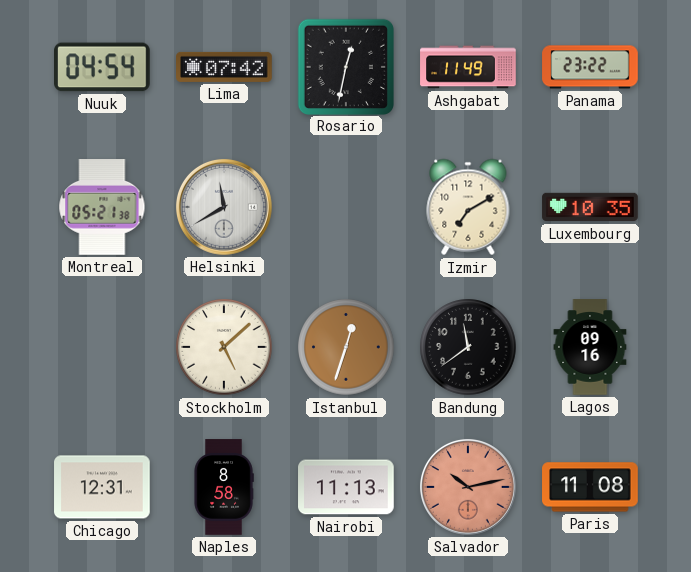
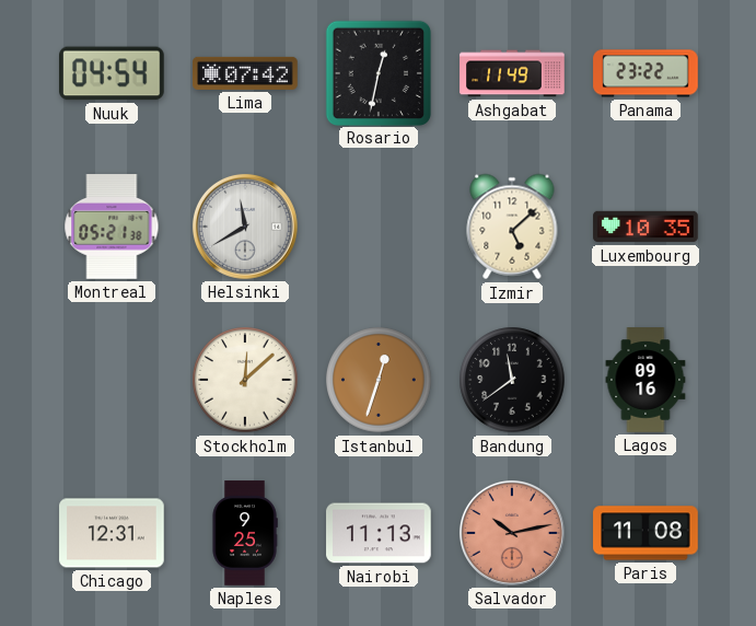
Izmir: 7:10 -> 5:08
Stockholm: 5:08 -> 12:08
Naples: 8:58 -> 9:25
